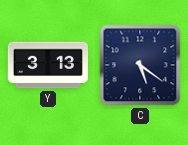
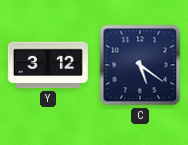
Y: 3:13 -> 3:12
